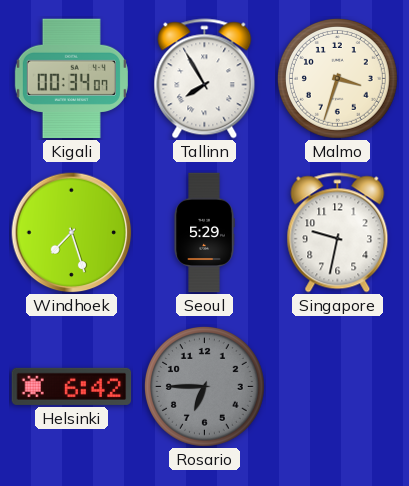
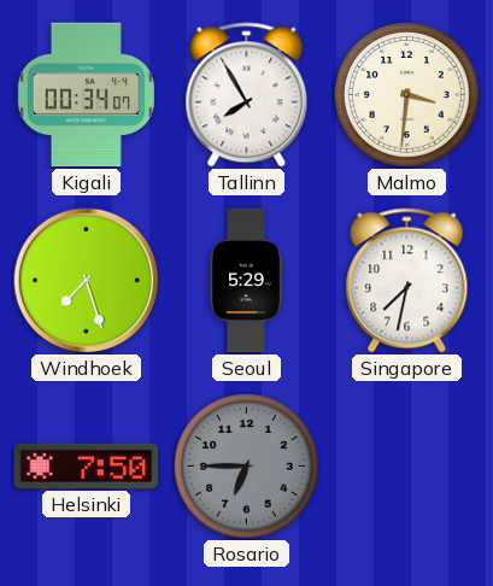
Malmo: 3:33 -> 3:31
Singapore: 9:32 -> 7:32
Helsinki: 6:42 -> 7:50
